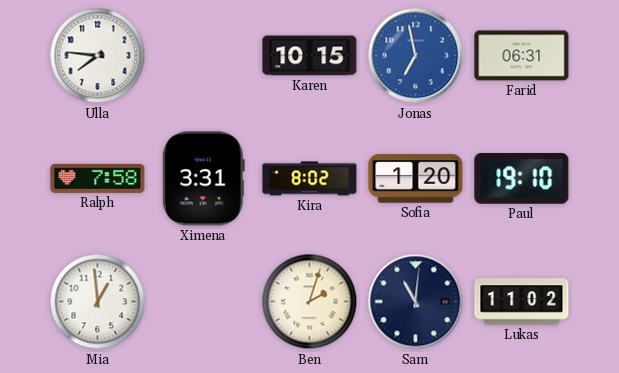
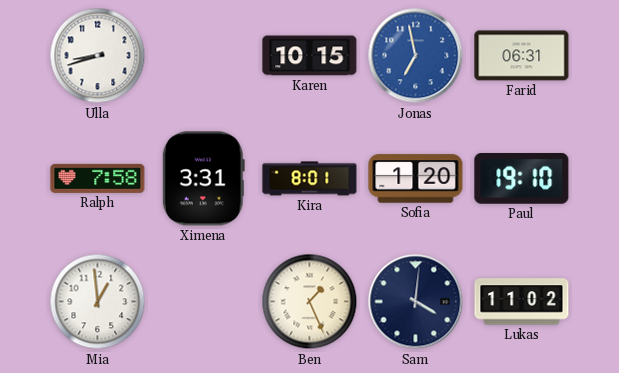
Ulla: 7:46 -> 8:42
Kira: 8:02 -> 8:01
Ben: 2:03 -> 1:26
Sam: 11:01 -> 4:01
